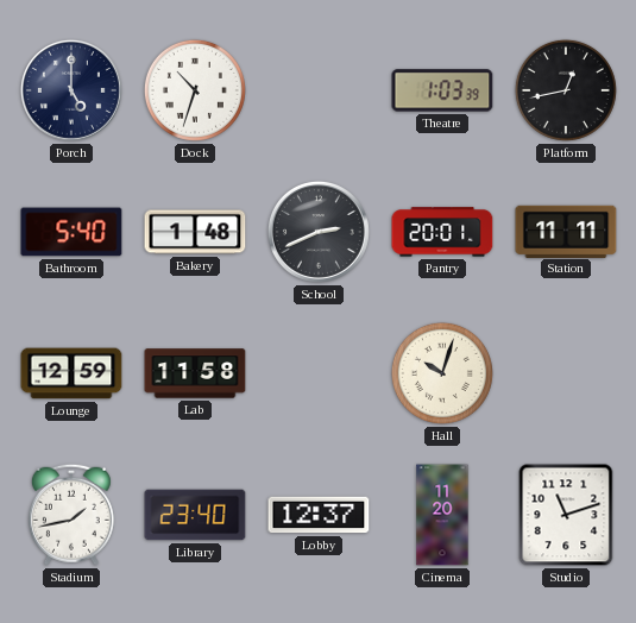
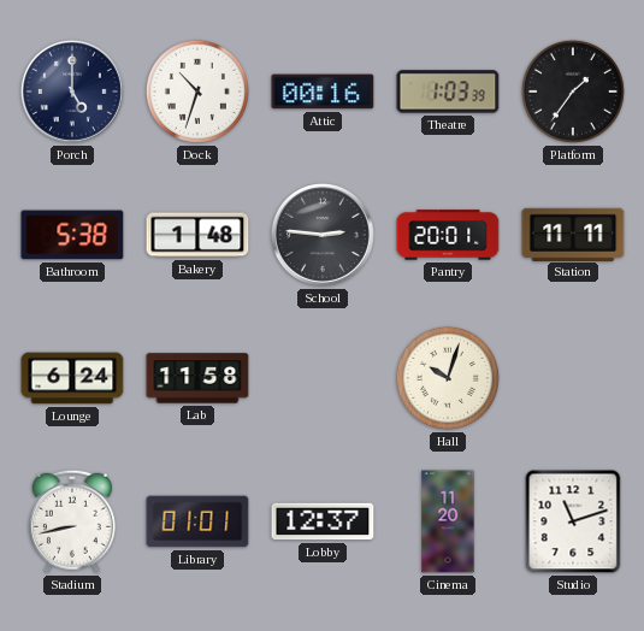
Attic: none -> 00:16
Platform: 12:43 -> 1:36
Bathroom: 5:40 -> 5:38
School: 2:41 -> 2:46
Lounge: 12:59 -> 6:24
Stadium: 1:43 -> 8:43
Library: 23:40 -> 01:01
